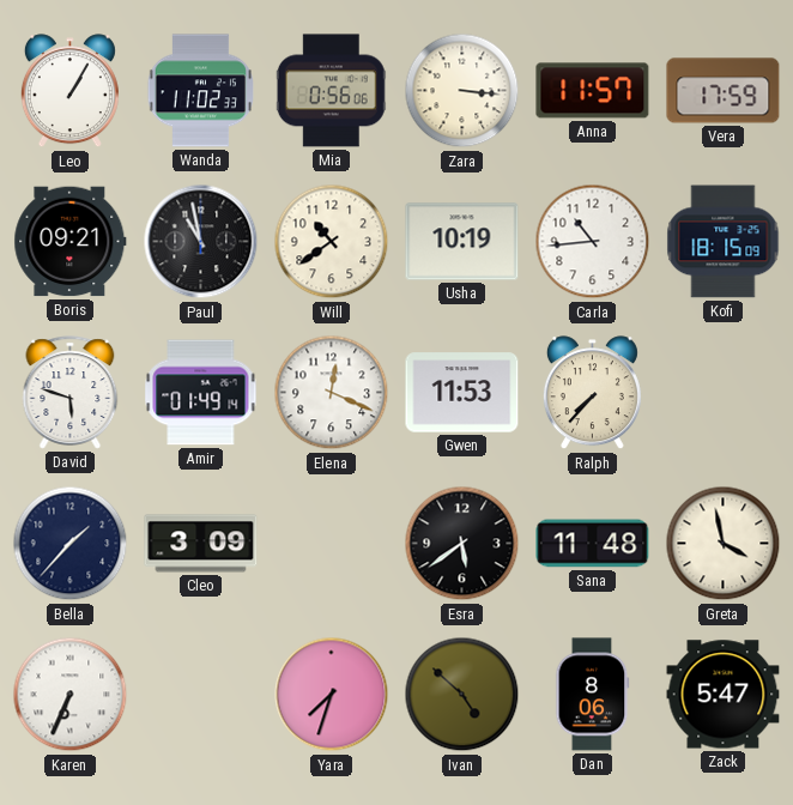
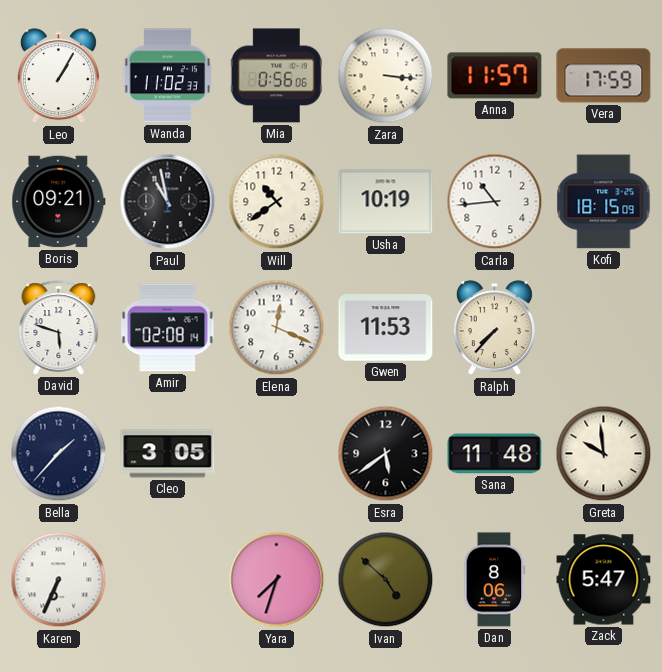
Amir: 01:49 -> 02:08
Cleo: 3:09 -> 3:05
Greta: 3:58 -> 9:59
